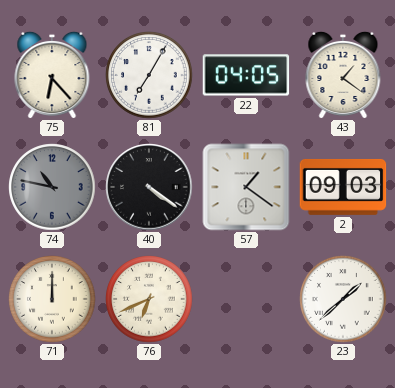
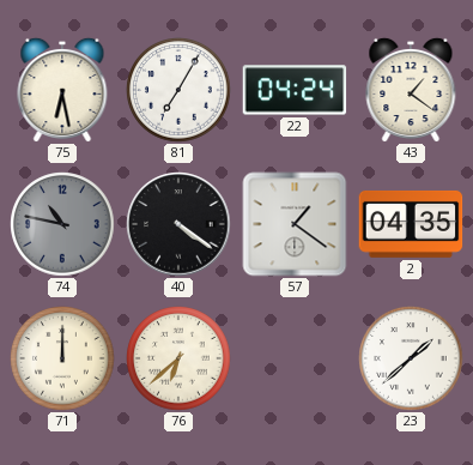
75: 6:23 -> 6:28
22: 04:05 -> 04:24
2: 09:03 -> 04:35
76: 6:41 -> 6:38
